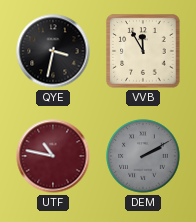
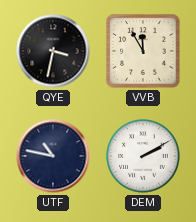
UTF dial: burgundy -> navy
DEM dial: grey -> white
